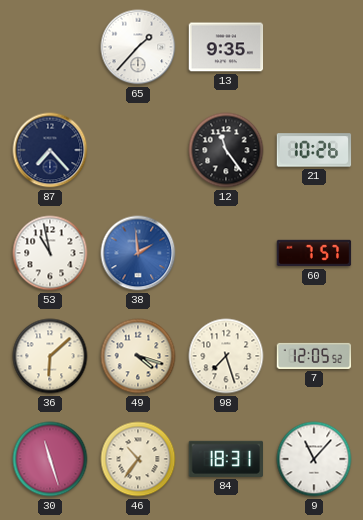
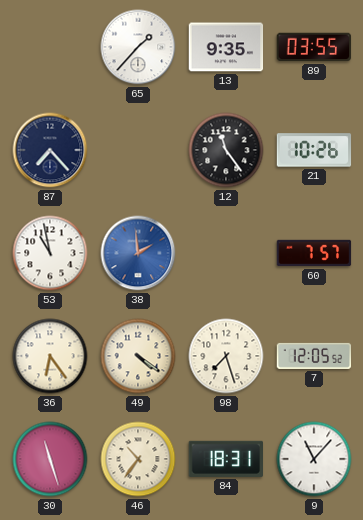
89: none -> 03:55
36: 6:08 -> 6:24
49: 4:18 -> 4:21
